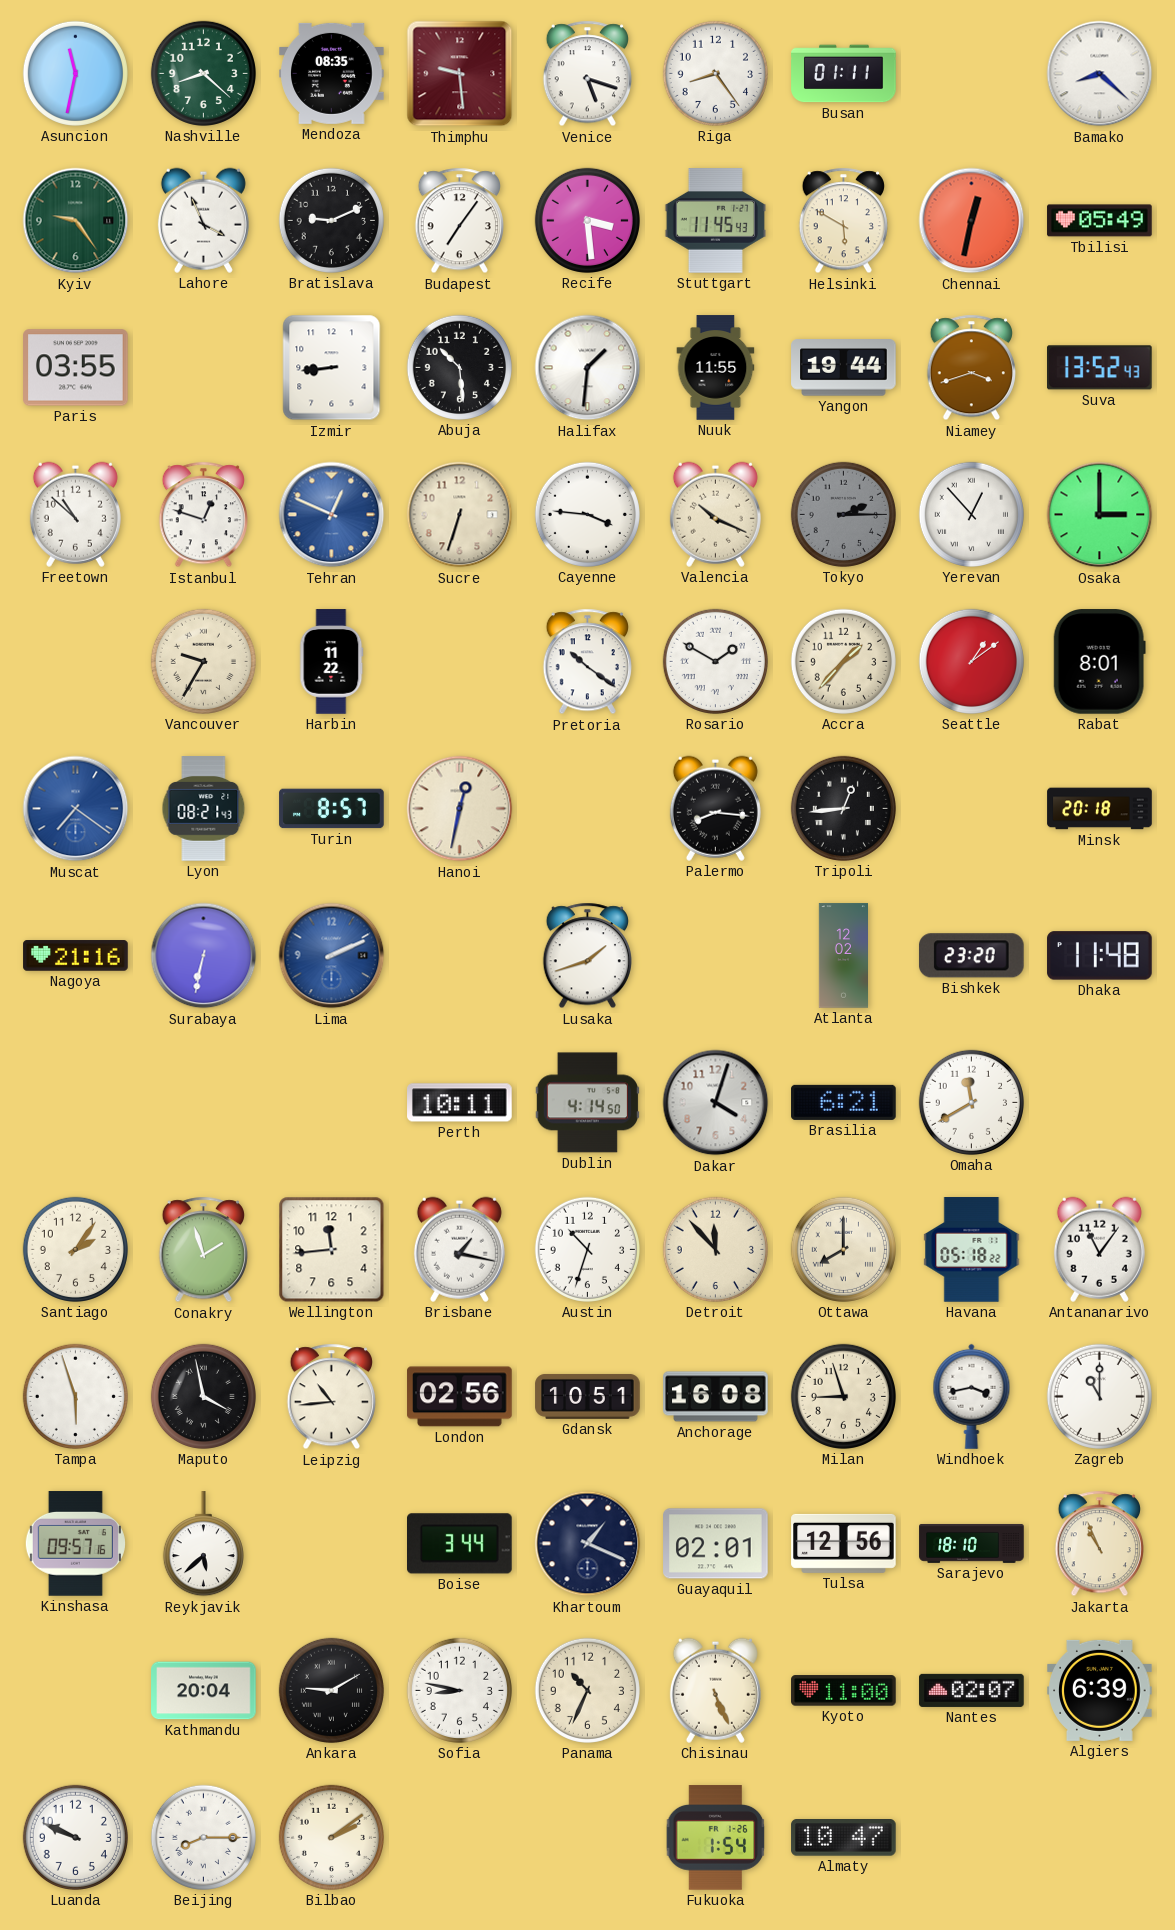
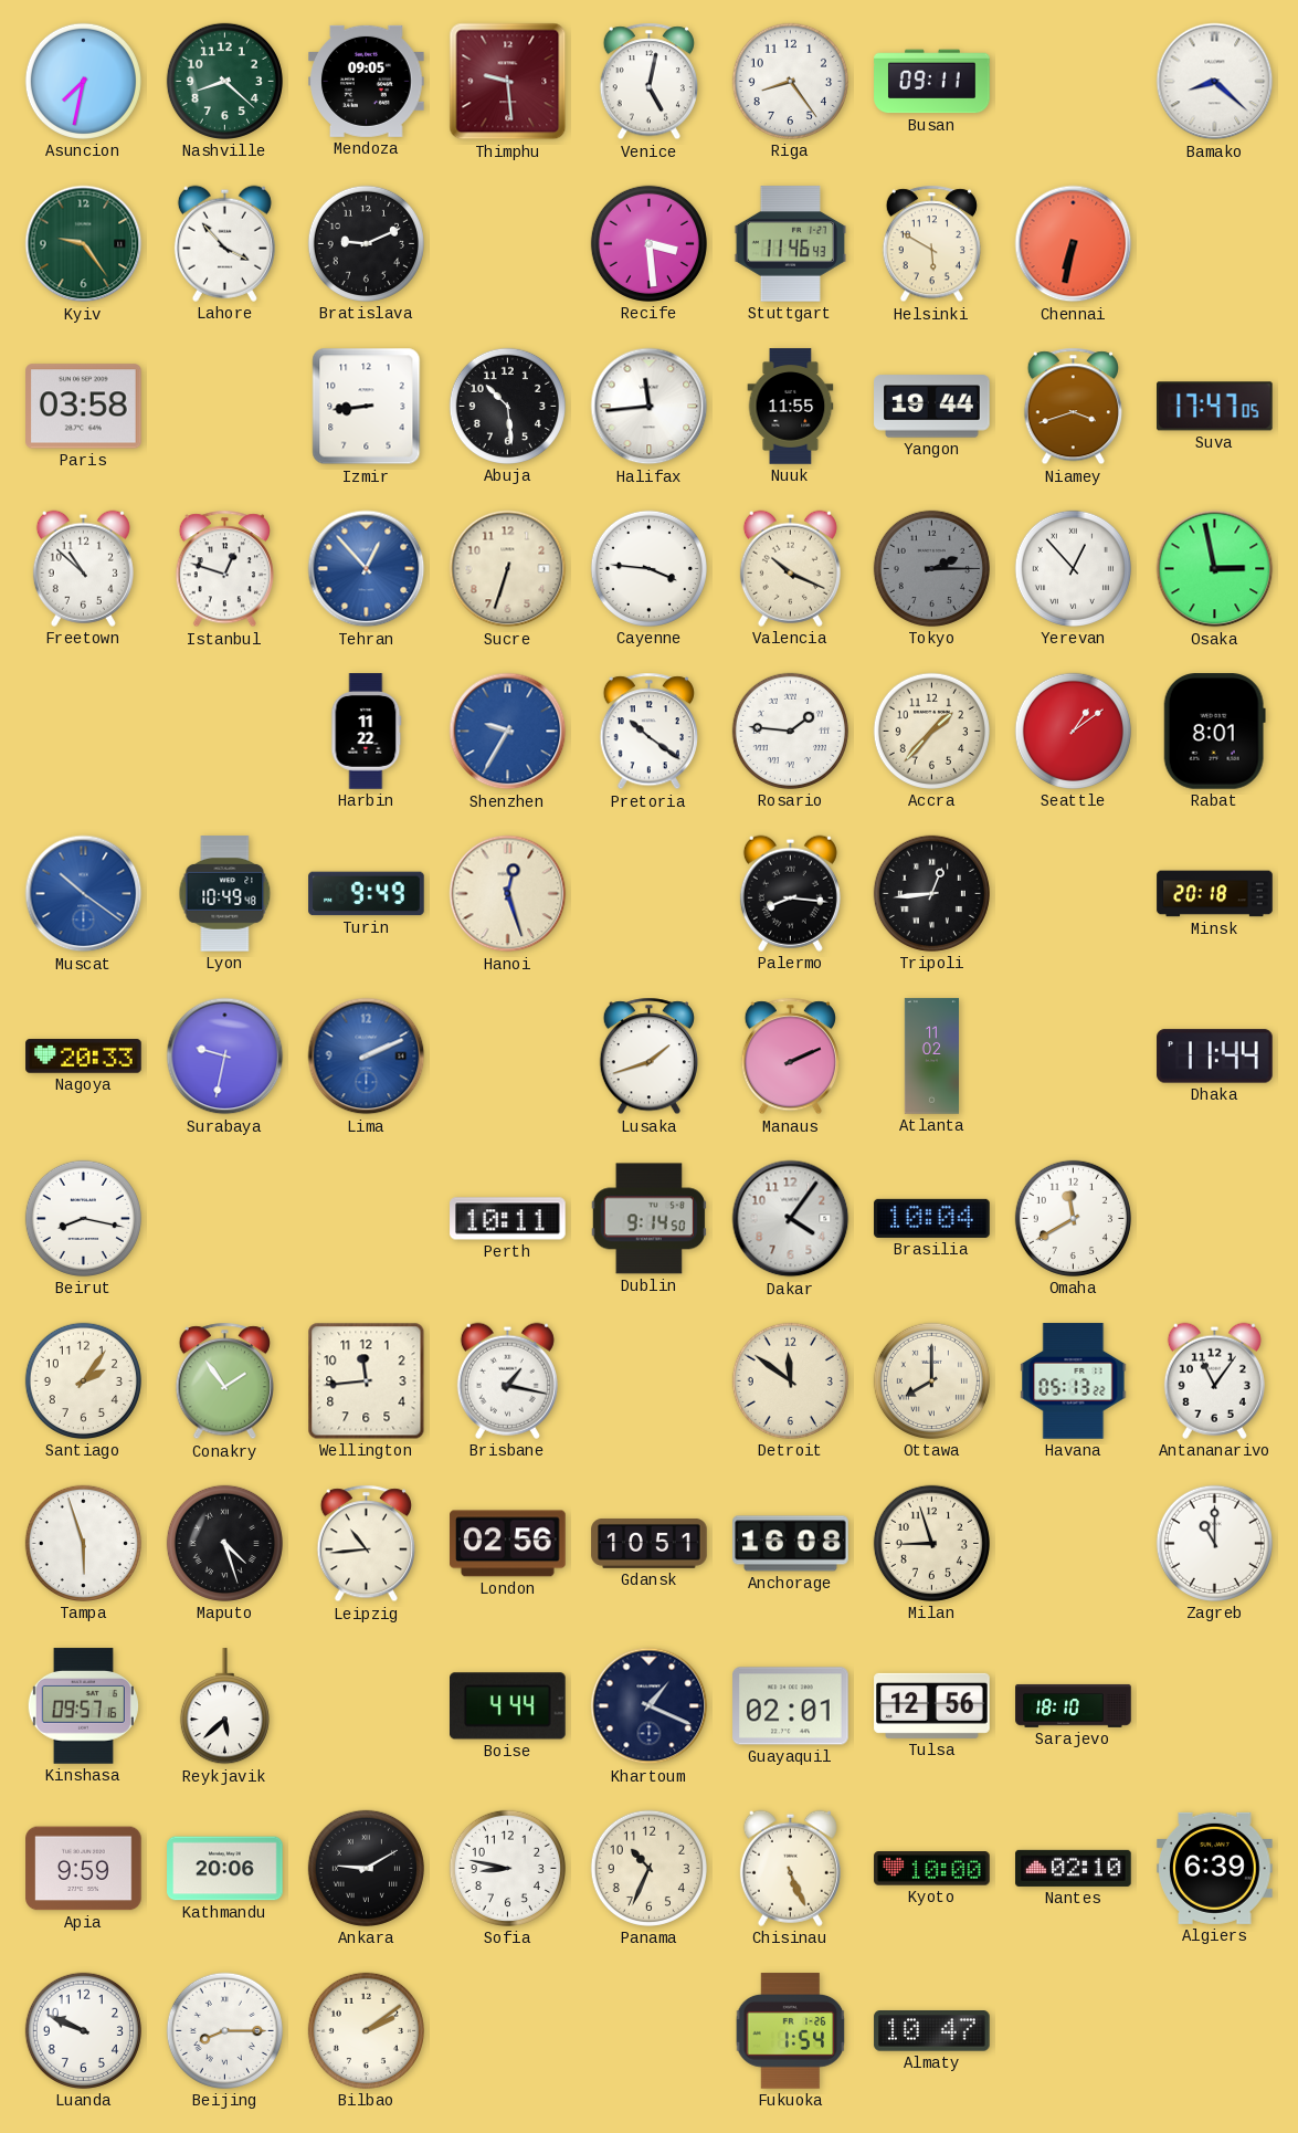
Asuncion: 11:32 -> 7:32
Mendoza: 08:35 -> 09:05
Venice: 5:18 -> 5:02
Busan: 01:11 -> 09:11
Lahore: 3:56 -> 3:53
Budapest: 7:06 -> none
Stuttgart: 11:45 -> 11:46
Chennai: 12:32 -> 6:32
Tbilisi: 05:49 -> none
Paris: 03:55 -> 03:58
Halifax: 1:31 -> 11:44
Suva: 13:52 -> 17:47
Tehran: 12:49 -> 12:53
Osaka: 3:00 -> 2:58
Vancouver: 9:35 -> none
Shenzhen: none -> 9:35
Rosario: 1:50 -> 1:46
Muscat: 7:21 -> 10:21
Lyon: 08:21 -> 10:49
Turin: 8:57 -> 9:49
Hanoi: 12:32 -> 12:27
Nagoya: 21:16 -> 20:33
Surabaya: 6:32 -> 9:32
Manaus: none -> 2:11
Atlanta: 12:02 -> 11:02
Bishkek: 23:20 -> none
Dhaka: 11:48 -> 11:44
Beirut: none -> 8:17
Dublin: 4:14 -> 9:14
Dakar: 4:03 -> 4:06
Brasilia: 6:21 -> 10:04
Conakry: 1:57 -> 1:54
Austin: 10:33 -> none
Detroit: 11:53 -> 11:51
Havana: 05:18 -> 05:13
Maputo: 3:58 -> 4:27
Windhoek: 3:43 -> none
Boise: 3:44 -> 4:44
Jakarta: 10:56 -> none
Apia: none -> 9:59
Kathmandu: 20:04 -> 20:06
Kyoto: 11:00 -> 10:00
Nantes: 02:07 -> 02:10
